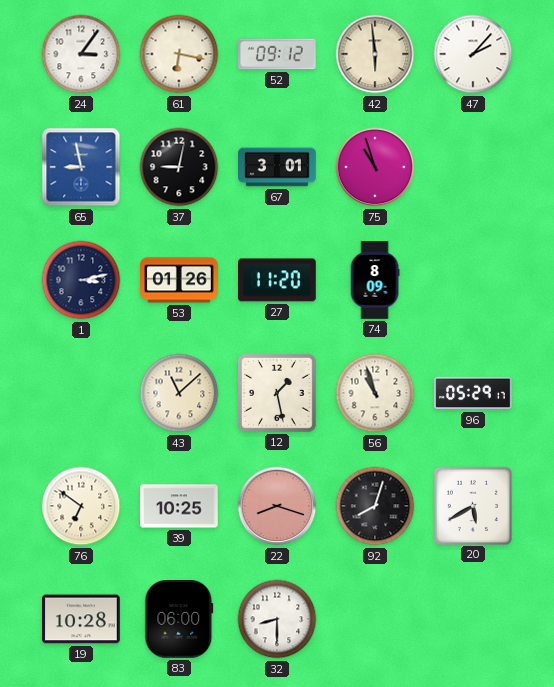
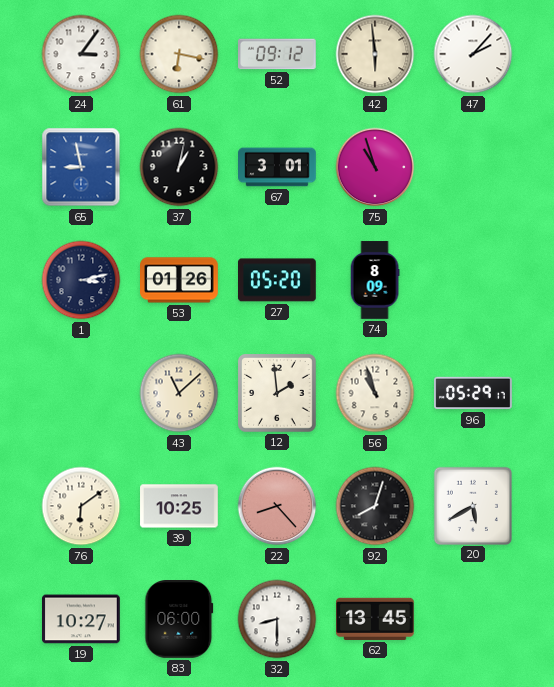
37: 9:02 -> 1:02
27: 11:20 -> 05:20
12: 1:28 -> 1:59
76: 6:51 -> 6:09
22: 8:18 -> 8:23
19: 10:28 -> 10:27
62: none -> 13:45
